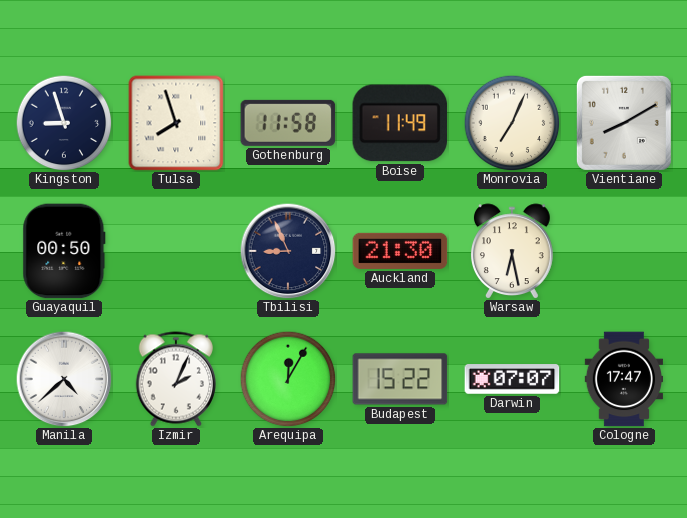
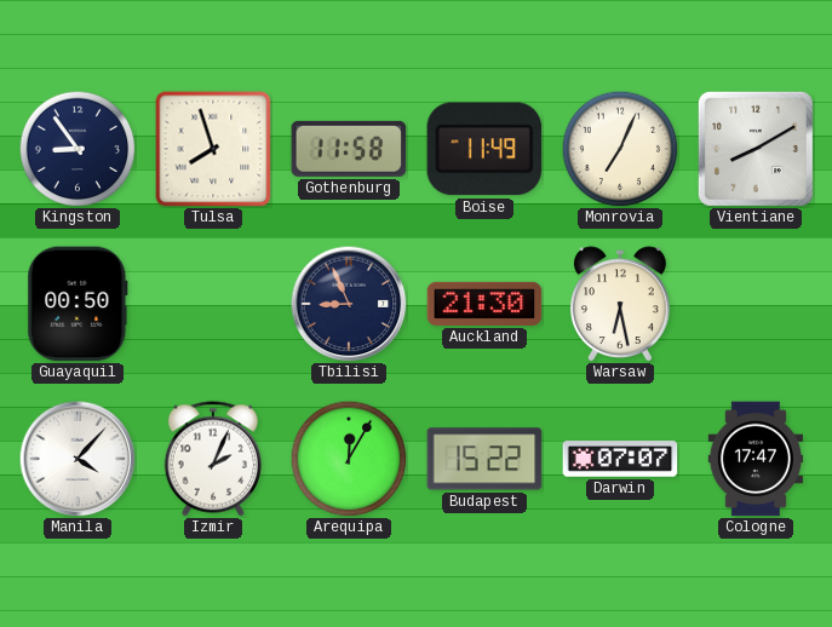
Kingston: 8:57 -> 8:54
Manila: 4:38 -> 4:07
